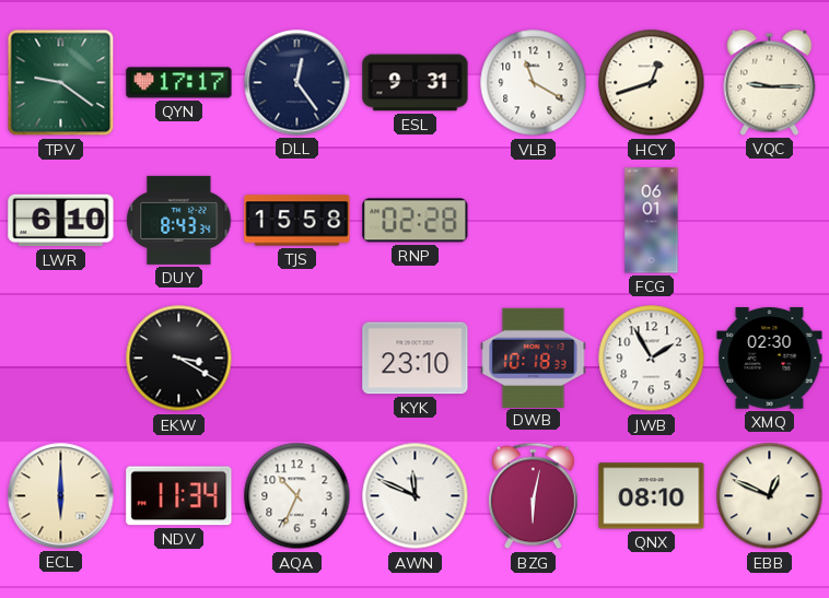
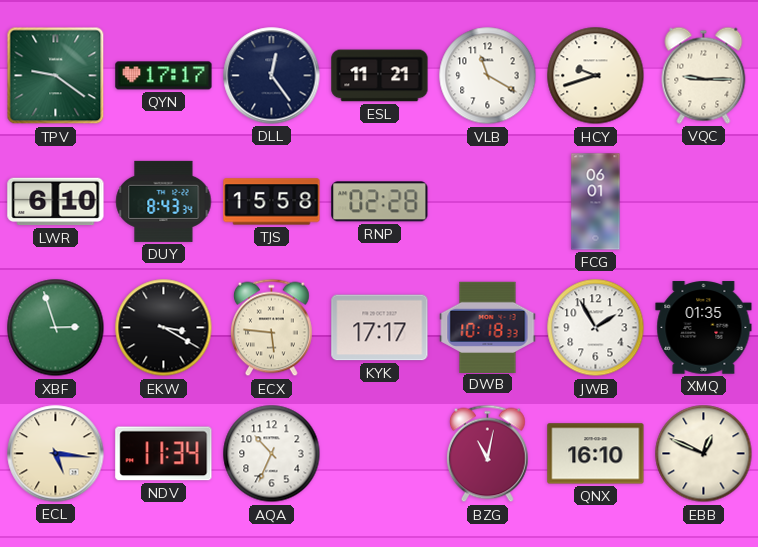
ESL: 9:31 -> 11:21
HCY: 12:42 -> 9:42
XBF: none -> 2:57
ECX: none -> 5:46
KYK: 23:10 -> 17:17
XMQ: 02:30 -> 01:35
ECL: 6:00 -> 5:16
AWN: 11:49 -> none
BZG: 6:02 -> 11:02
QNX: 08:10 -> 16:10
